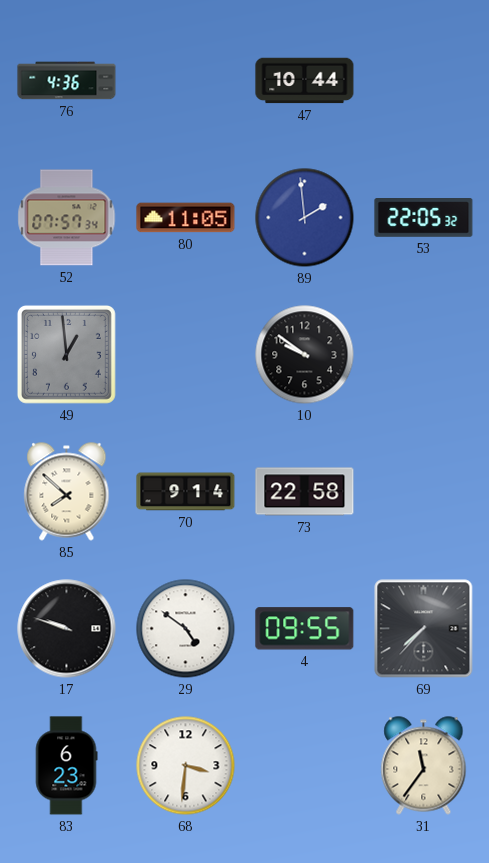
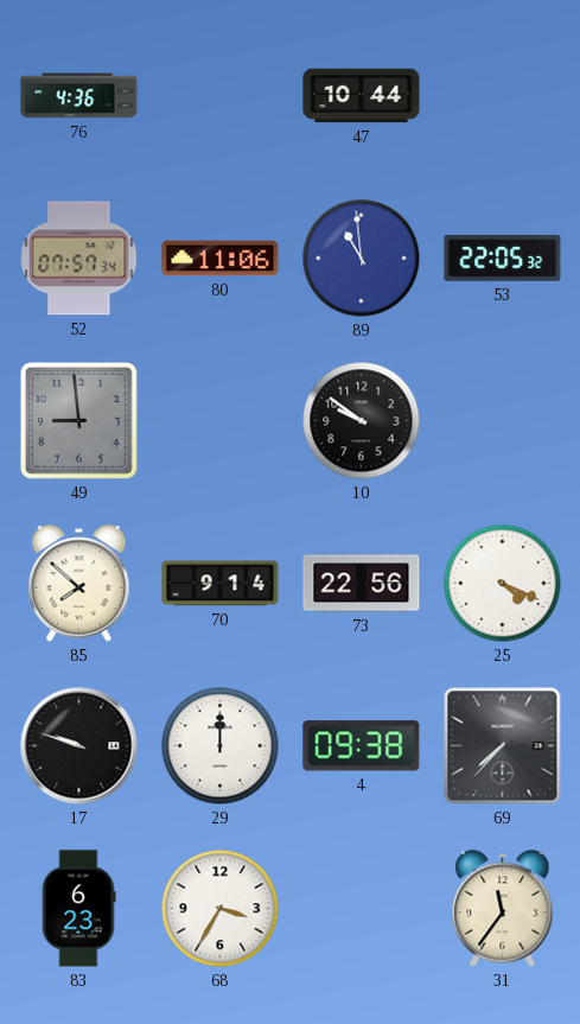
80: 11:05 -> 11:06
89: 1:59 -> 10:59
49: 12:59 -> 8:59
73: 22:58 -> 22:56
25: none -> 4:19
29: 4:51 -> 12:00
4: 09:55 -> 09:38
68: 3:31 -> 3:35
